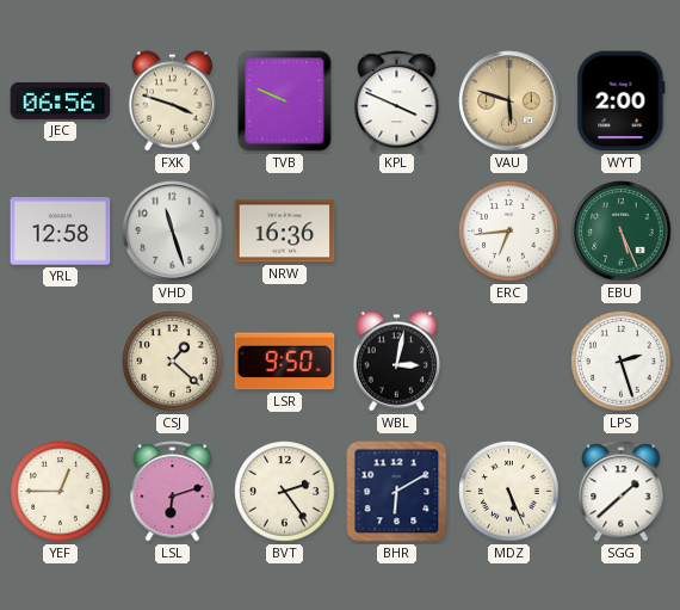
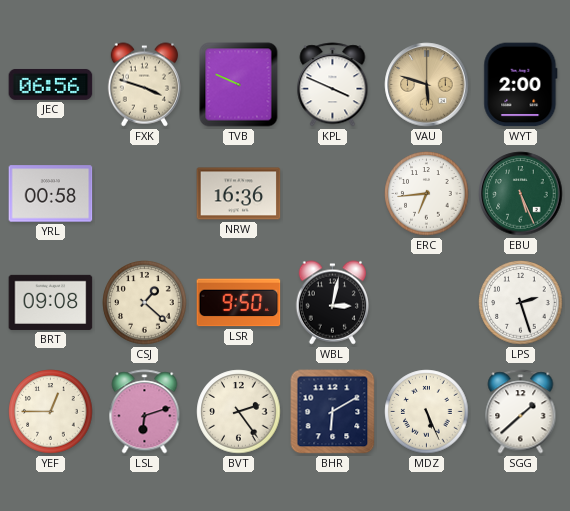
YRL: 12:58 -> 00:58
VHD: 11:27 -> none
BRT: none -> 09:08
